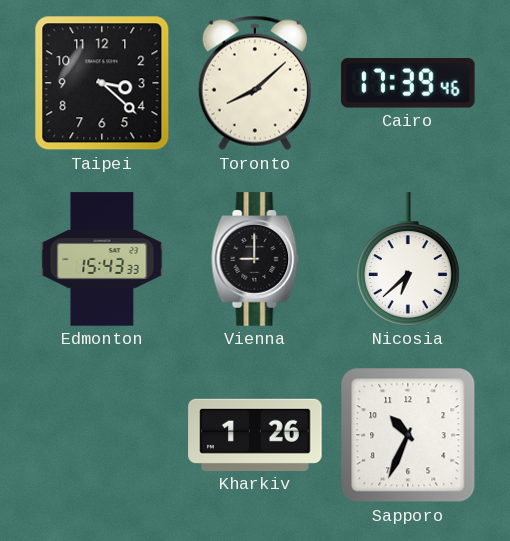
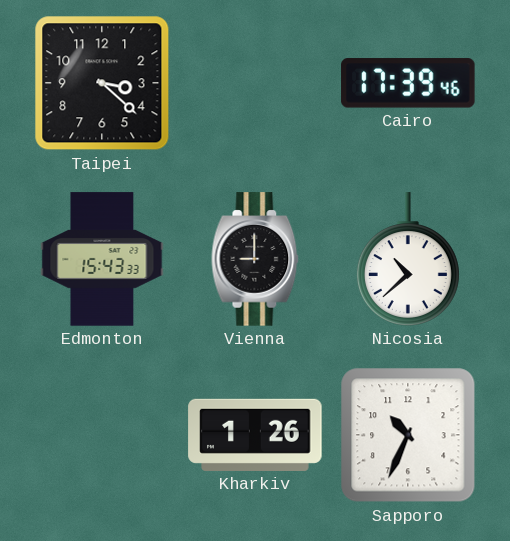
Toronto: 8:08 -> none
Nicosia: 6:38 -> 10:38
